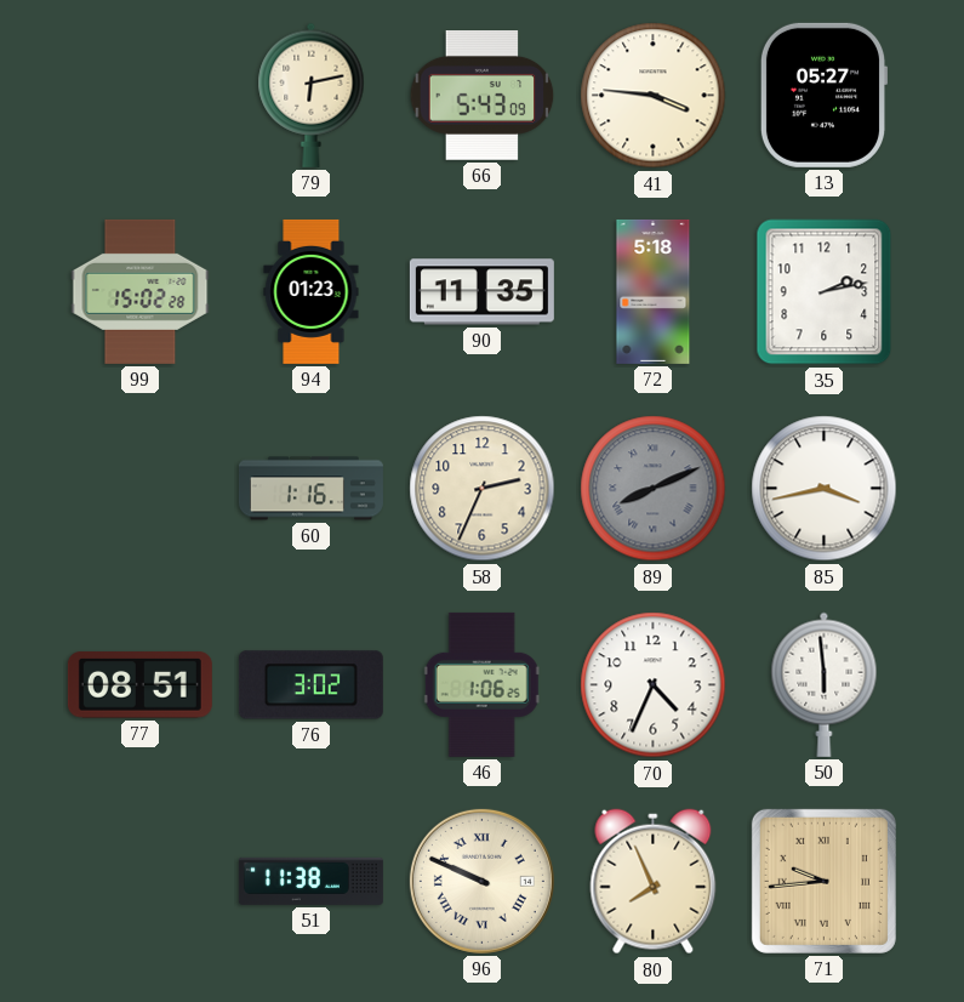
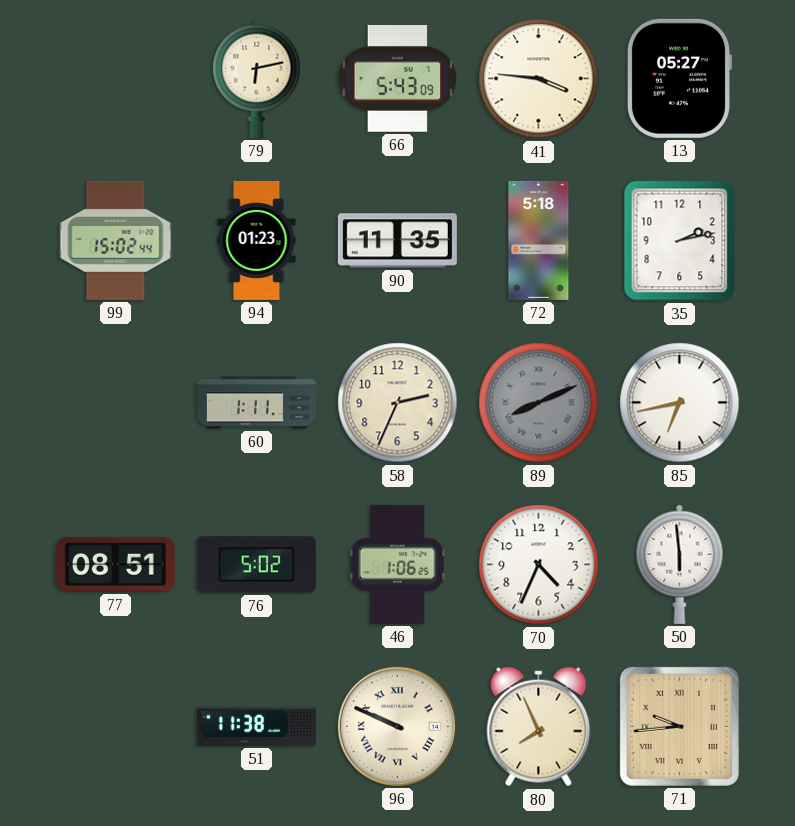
99: 15:02:28 -> 15:02:44
60: 1:16 -> 1:11
85: 3:43 -> 6:43
76: 3:02 -> 5:02
